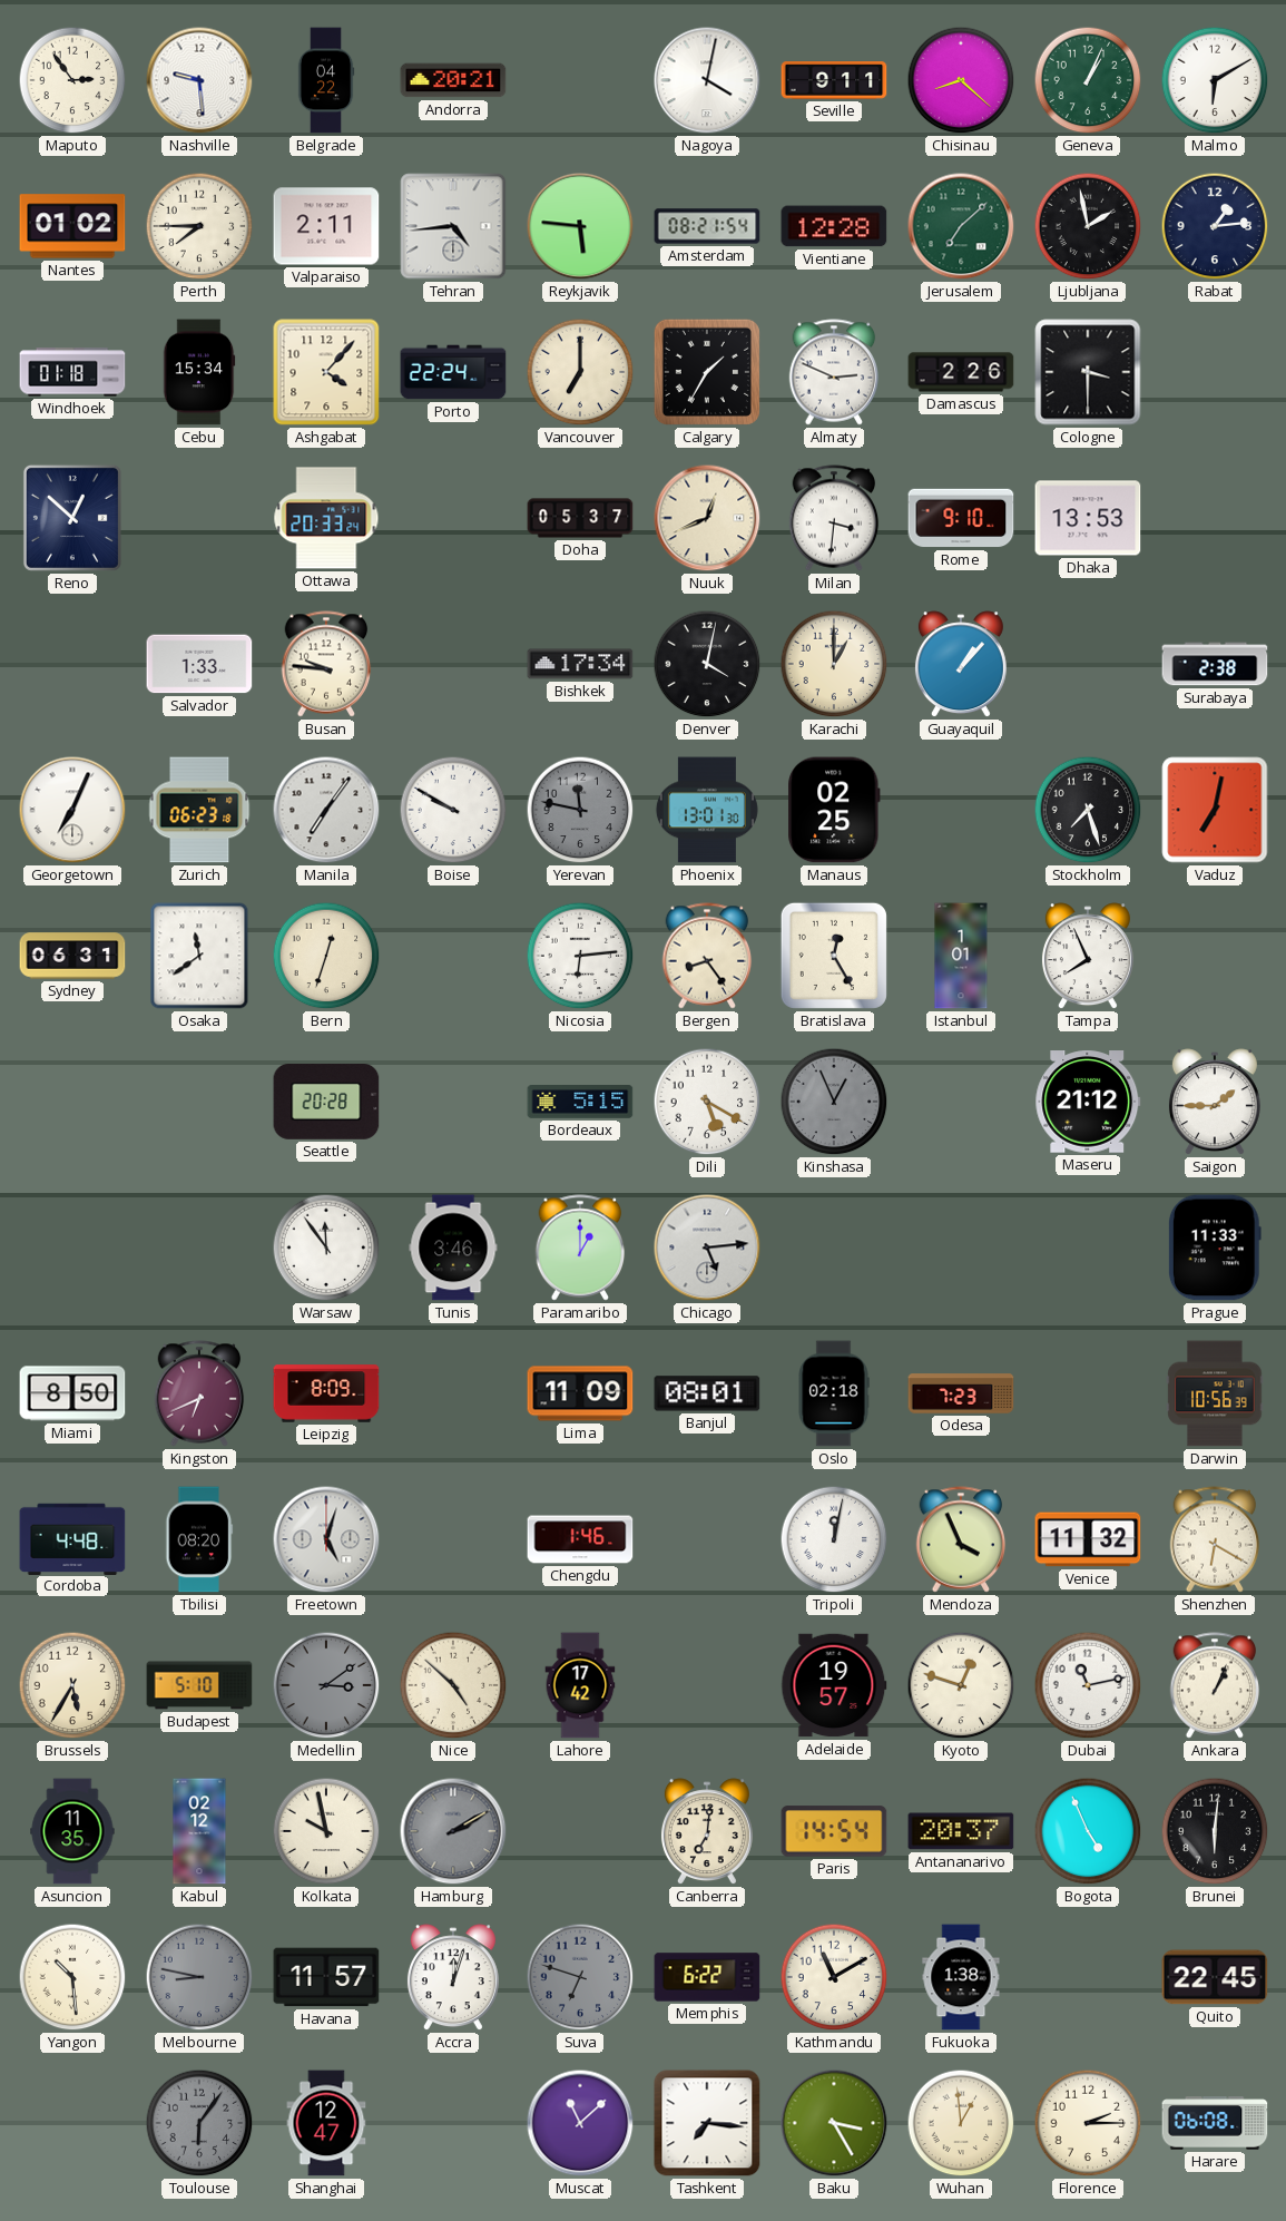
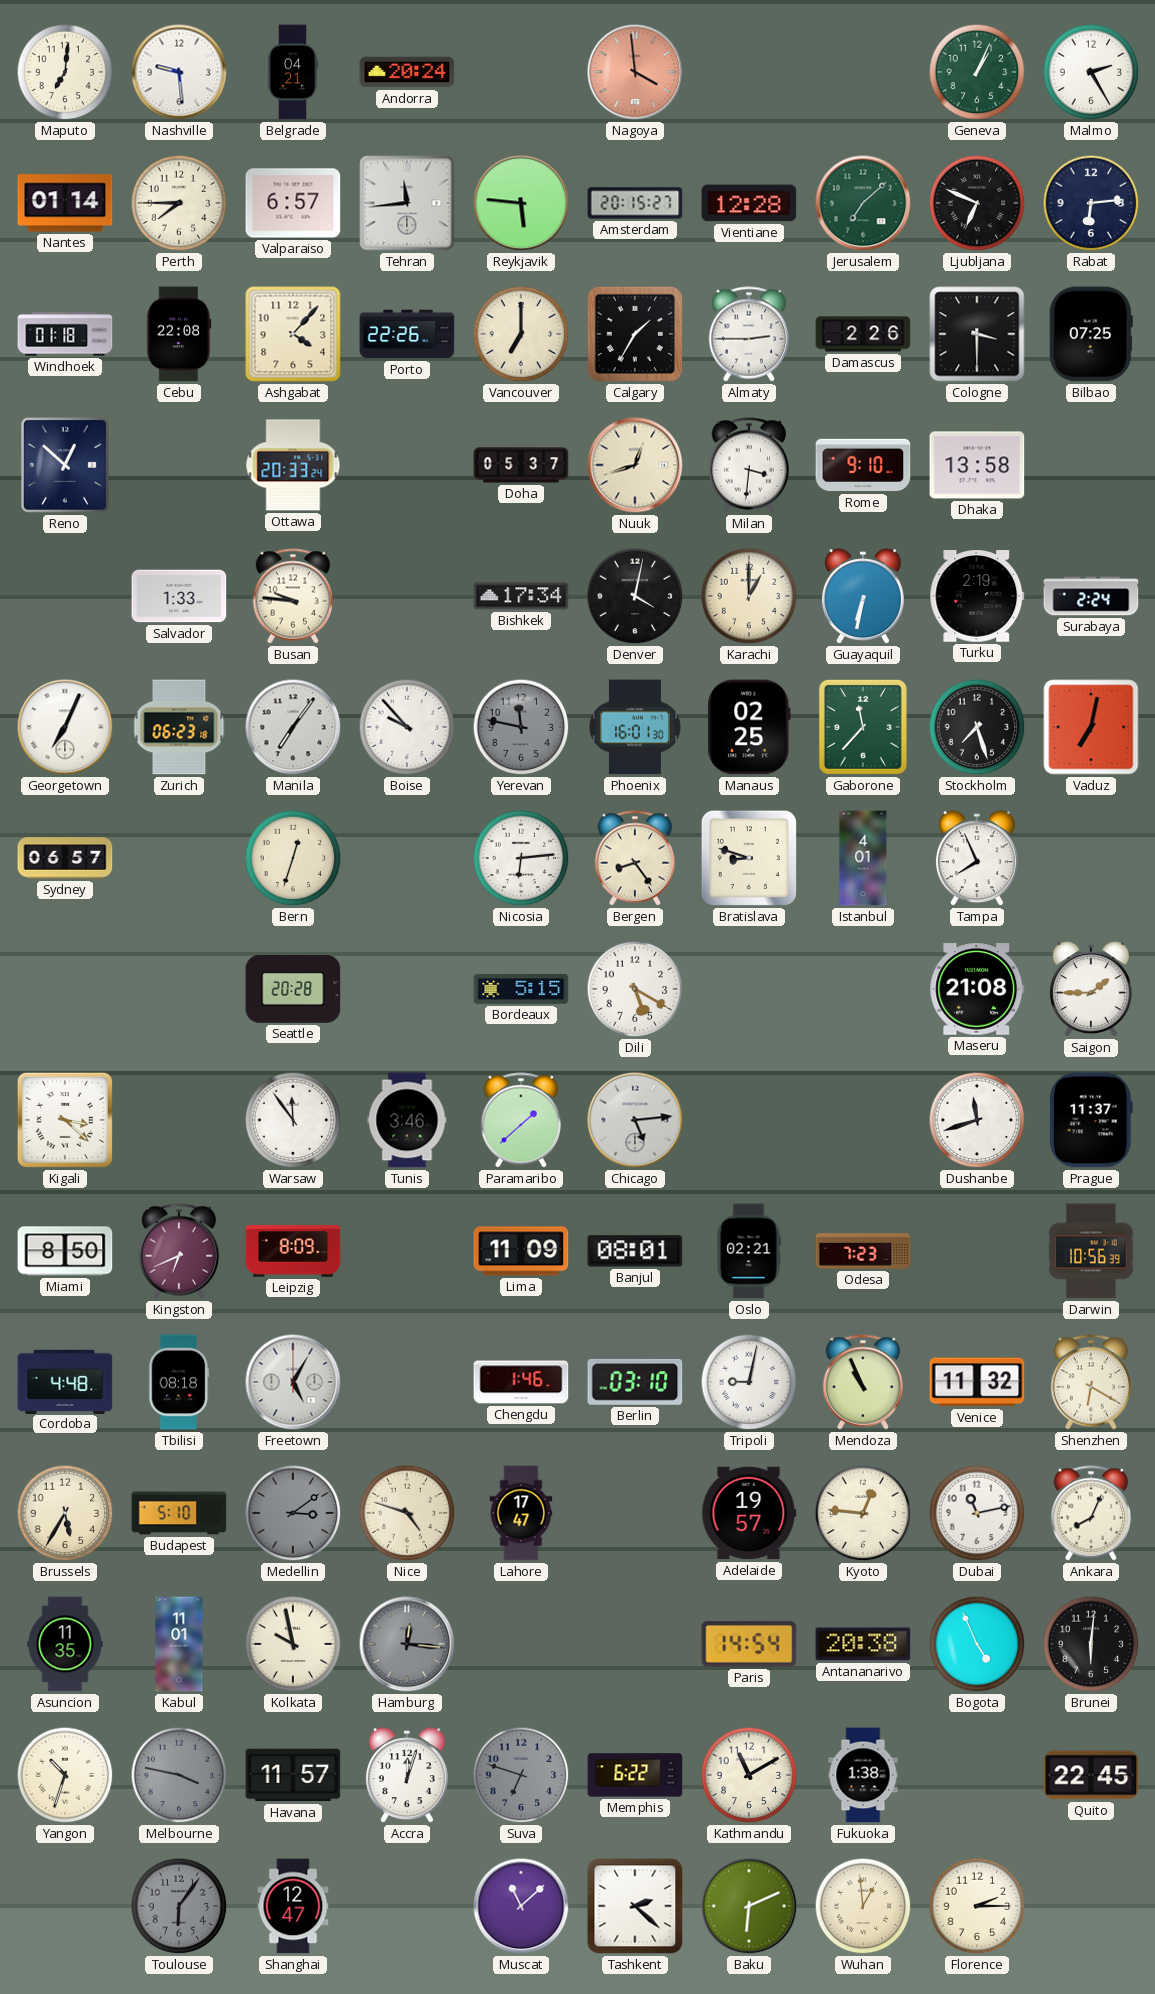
Maputo: 2:54 -> 7:01
Belgrade: 04:22 -> 04:21
Andorra: 20:21 -> 20:24
Nagoya: 4:02 -> 3:59
Nagoya dial: white -> salmon
Seville: 9:11 -> none
Chisinau: 8:22 -> none
Malmo: 6:10 -> 2:25
Nantes: 01:02 -> 01:14
Valparaiso: 2:11 -> 6:57
Tehran: 4:44 -> 11:44
Amsterdam: 08:21 -> 20:15
Ljubljana: 1:58 -> 6:49
Rabat: 1:14 -> 6:14
Cebu: 15:34 -> 22:08
Porto: 22:24 -> 22:26
Almaty: 2:49 -> 2:45
Bilbao: none -> 07:25
Nuuk: 12:41 -> 12:42
Dhaka: 13:53 -> 13:58
Guayaquil: 1:07 -> 6:32
Turku: none -> 2:19
Surabaya: 2:38 -> 2:24
Boise: 9:50 -> 9:53
Phoenix: 13:01 -> 16:01
Gaborone: none -> 11:37
Sydney: 06:31 -> 06:57
Osaka: 11:39 -> none
Bratislava: 12:25 -> 8:48
Istanbul: 1:01 -> 4:01
Kinshasa: 12:56 -> none
Maseru: 21:12 -> 21:08
Kigali: none -> 3:22
Paramaribo: 1:00 -> 1:38
Dushanbe: none -> 11:42
Prague: 11:33 -> 11:37
Oslo: 02:18 -> 02:21
Tbilisi: 08:20 -> 08:18
Freetown: 5:03 -> 5:05
Berlin: none -> 03:10
Tripoli: 12:02 -> 9:02
Mendoza: 3:56 -> 10:56
Nice: 4:52 -> 4:48
Lahore: 17:42 -> 17:47
Kyoto: 12:48 -> 12:46
Ankara: 1:04 -> 8:04
Kabul: 02:12 -> 11:01
Hamburg: 2:10 -> 12:16
Canberra: 7:01 -> none
Antananarivo: 20:37 -> 20:38
Yangon: 10:29 -> 10:33
Melbourne: 8:47 -> 3:47
Tashkent: 7:16 -> 2:22
Baku: 3:25 -> 6:11
Harare: 06:08 -> none
